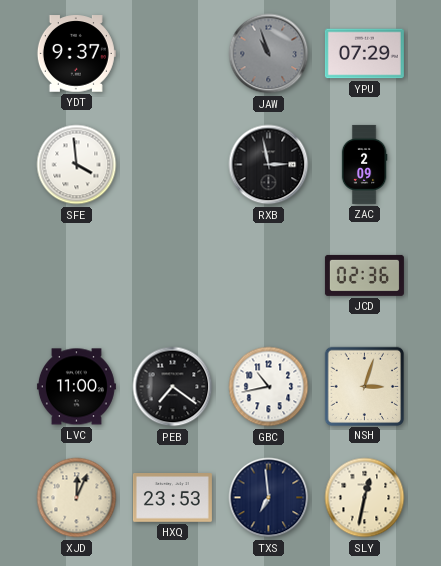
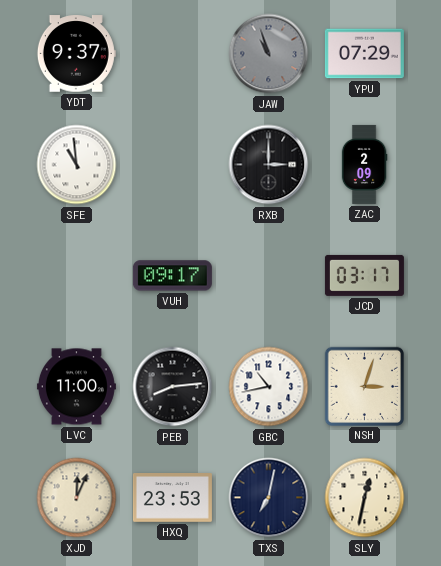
SFE: 3:59 -> 10:59
RXB: 2:58 -> 3:00
VUH: none -> 09:17
JCD: 02:36 -> 03:17
PEB: 7:21 -> 8:14
TXS: 6:59 -> 7:02
